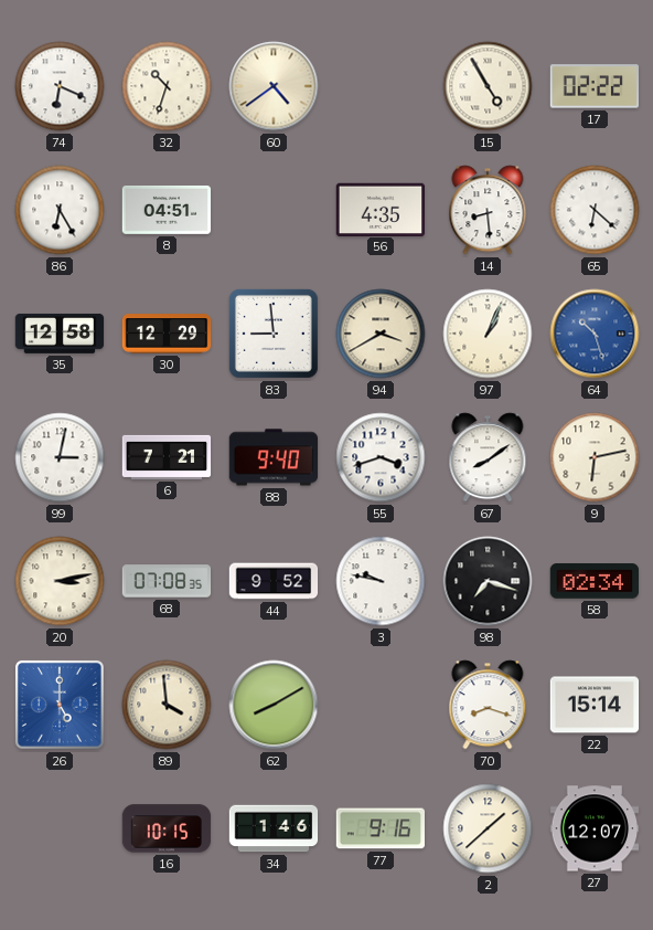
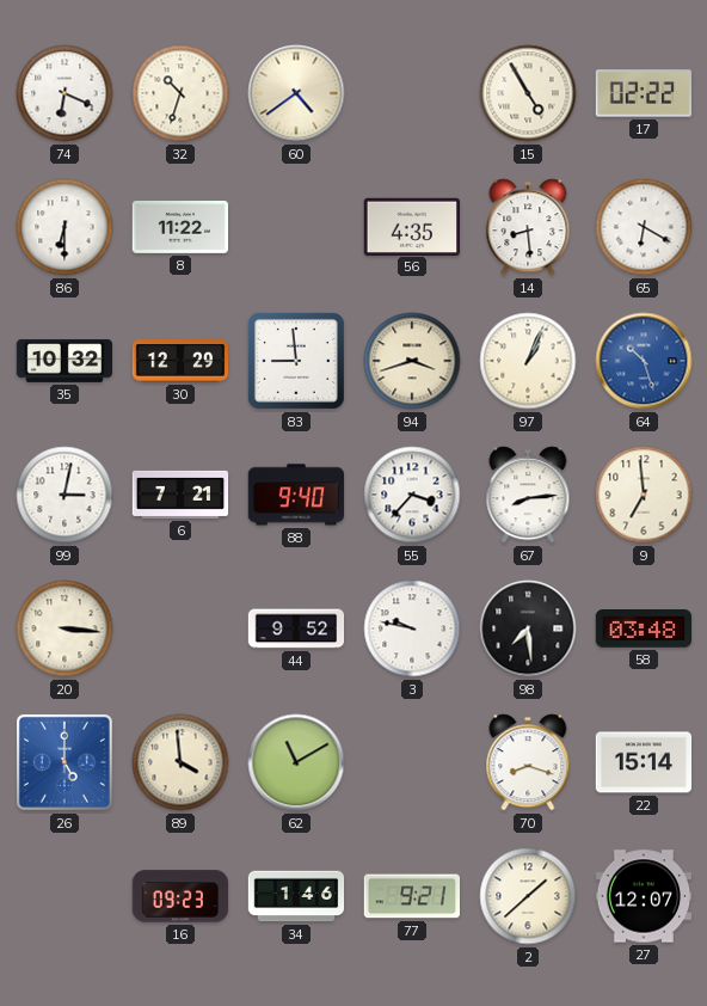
86: 6:25 -> 6:30
8: 04:51 -> 11:22
65: 6:22 -> 6:20
35: 12:58 -> 10:32
94: 3:40 -> 3:42
55: 3:42 -> 3:37
67: 8:09 -> 8:14
9: 6:13 -> 6:59
20: 3:13 -> 3:16
68: 07:08 -> none
98: 7:18 -> 7:29
58: 02:34 -> 03:48
62: 8:10 -> 11:10
16: 10:15 -> 09:23
77: 9:16 -> 9:21
